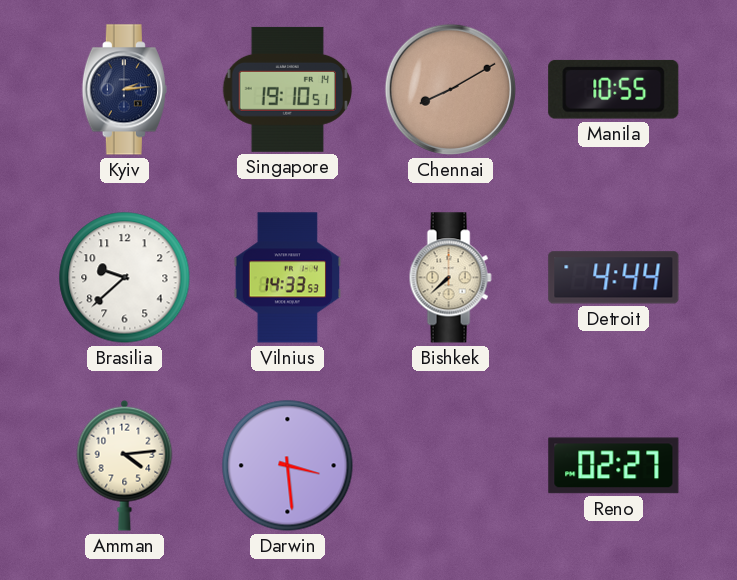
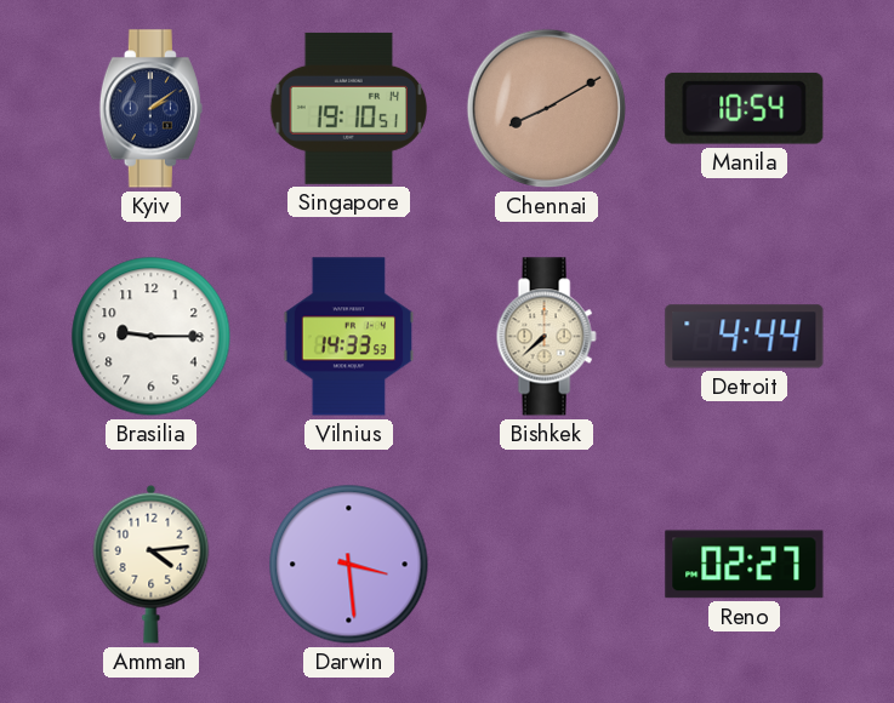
Kyiv: 2:14 -> 2:09
Manila: 10:55 -> 10:54
Brasilia: 9:38 -> 9:15
